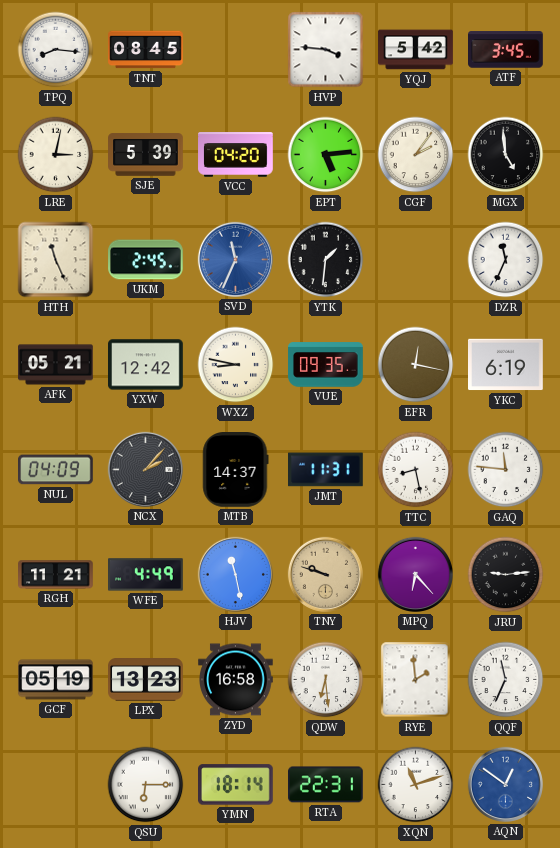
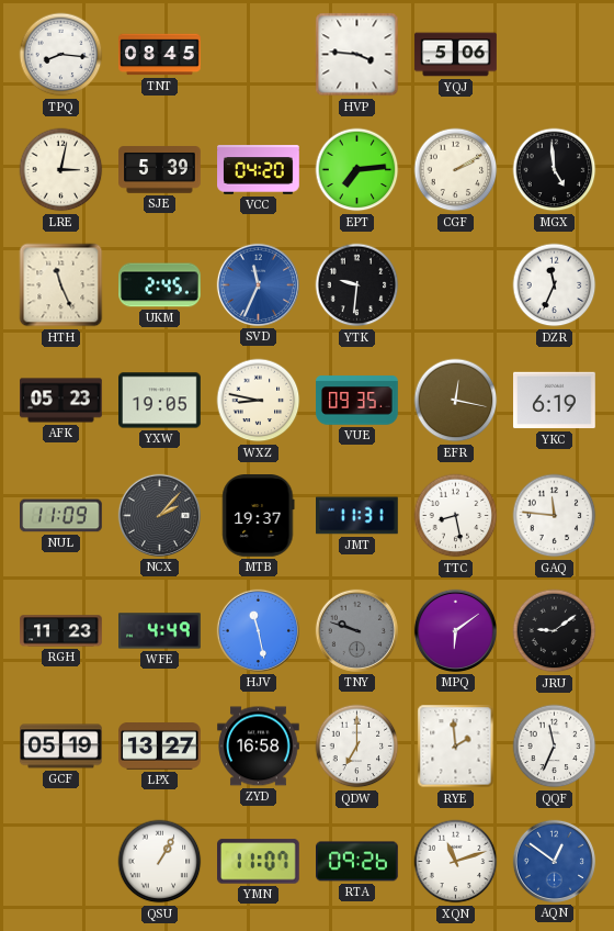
YQJ: 5:42 -> 5:06
ATF: 3:45 -> none
EPT: 5:14 -> 7:14
CGF: 2:06 -> 2:10
YTK: 1:31 -> 9:31
AFK: 05:21 -> 05:23
YXW: 12:42 -> 19:05
NUL: 04:09 -> 11:09
MTB: 14:37 -> 19:37
RGH: 11:21 -> 11:23
TNY dial: champagne -> grey
MPQ: 6:23 -> 6:09
JRU: 9:14 -> 9:09
LPX: 13:23 -> 13:27
QDW: 6:29 -> 7:00
QSU: 6:15 -> 1:05
YMN: 18:14 -> 11:07
RTA: 22:31 -> 09:26
